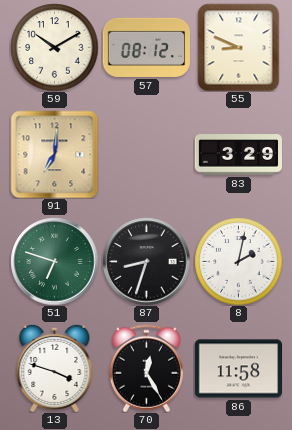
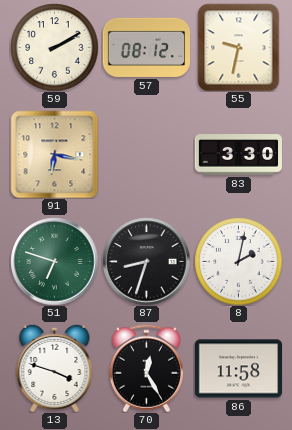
59: 10:10 -> 2:10
55: 8:49 -> 9:32
91: 7:01 -> 6:17
83: 3:29 -> 3:30
